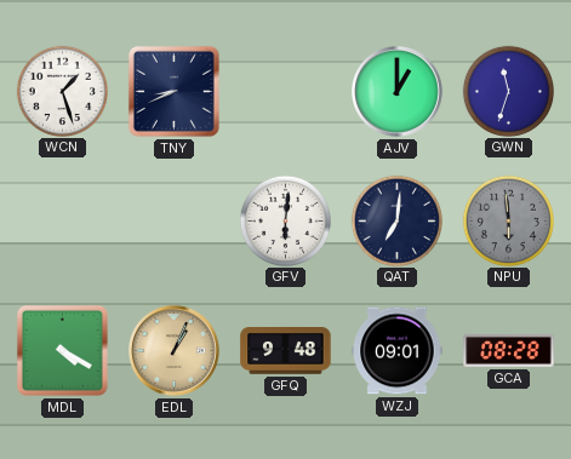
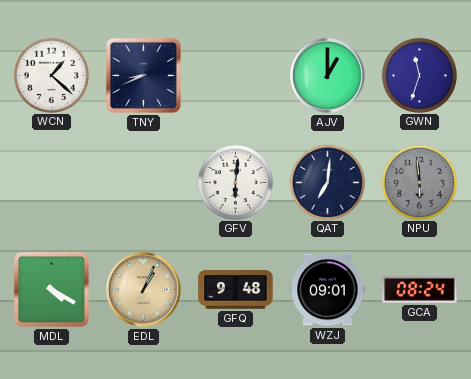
WCN: 1:27 -> 1:22
GCA: 08:28 -> 08:24
